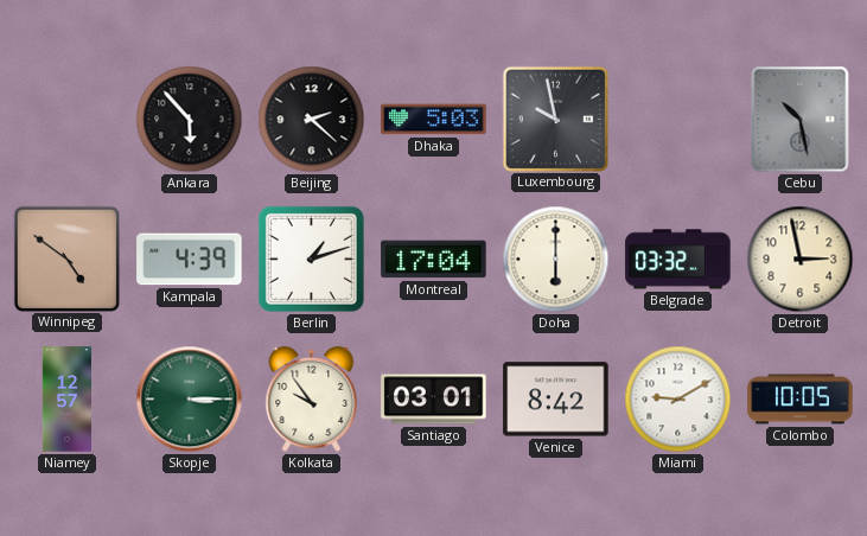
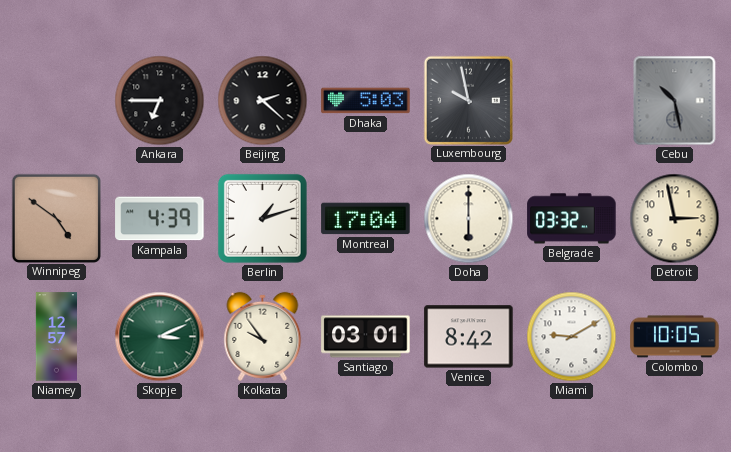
Ankara: 5:53 -> 6:45
Skopje: 3:15 -> 3:11
